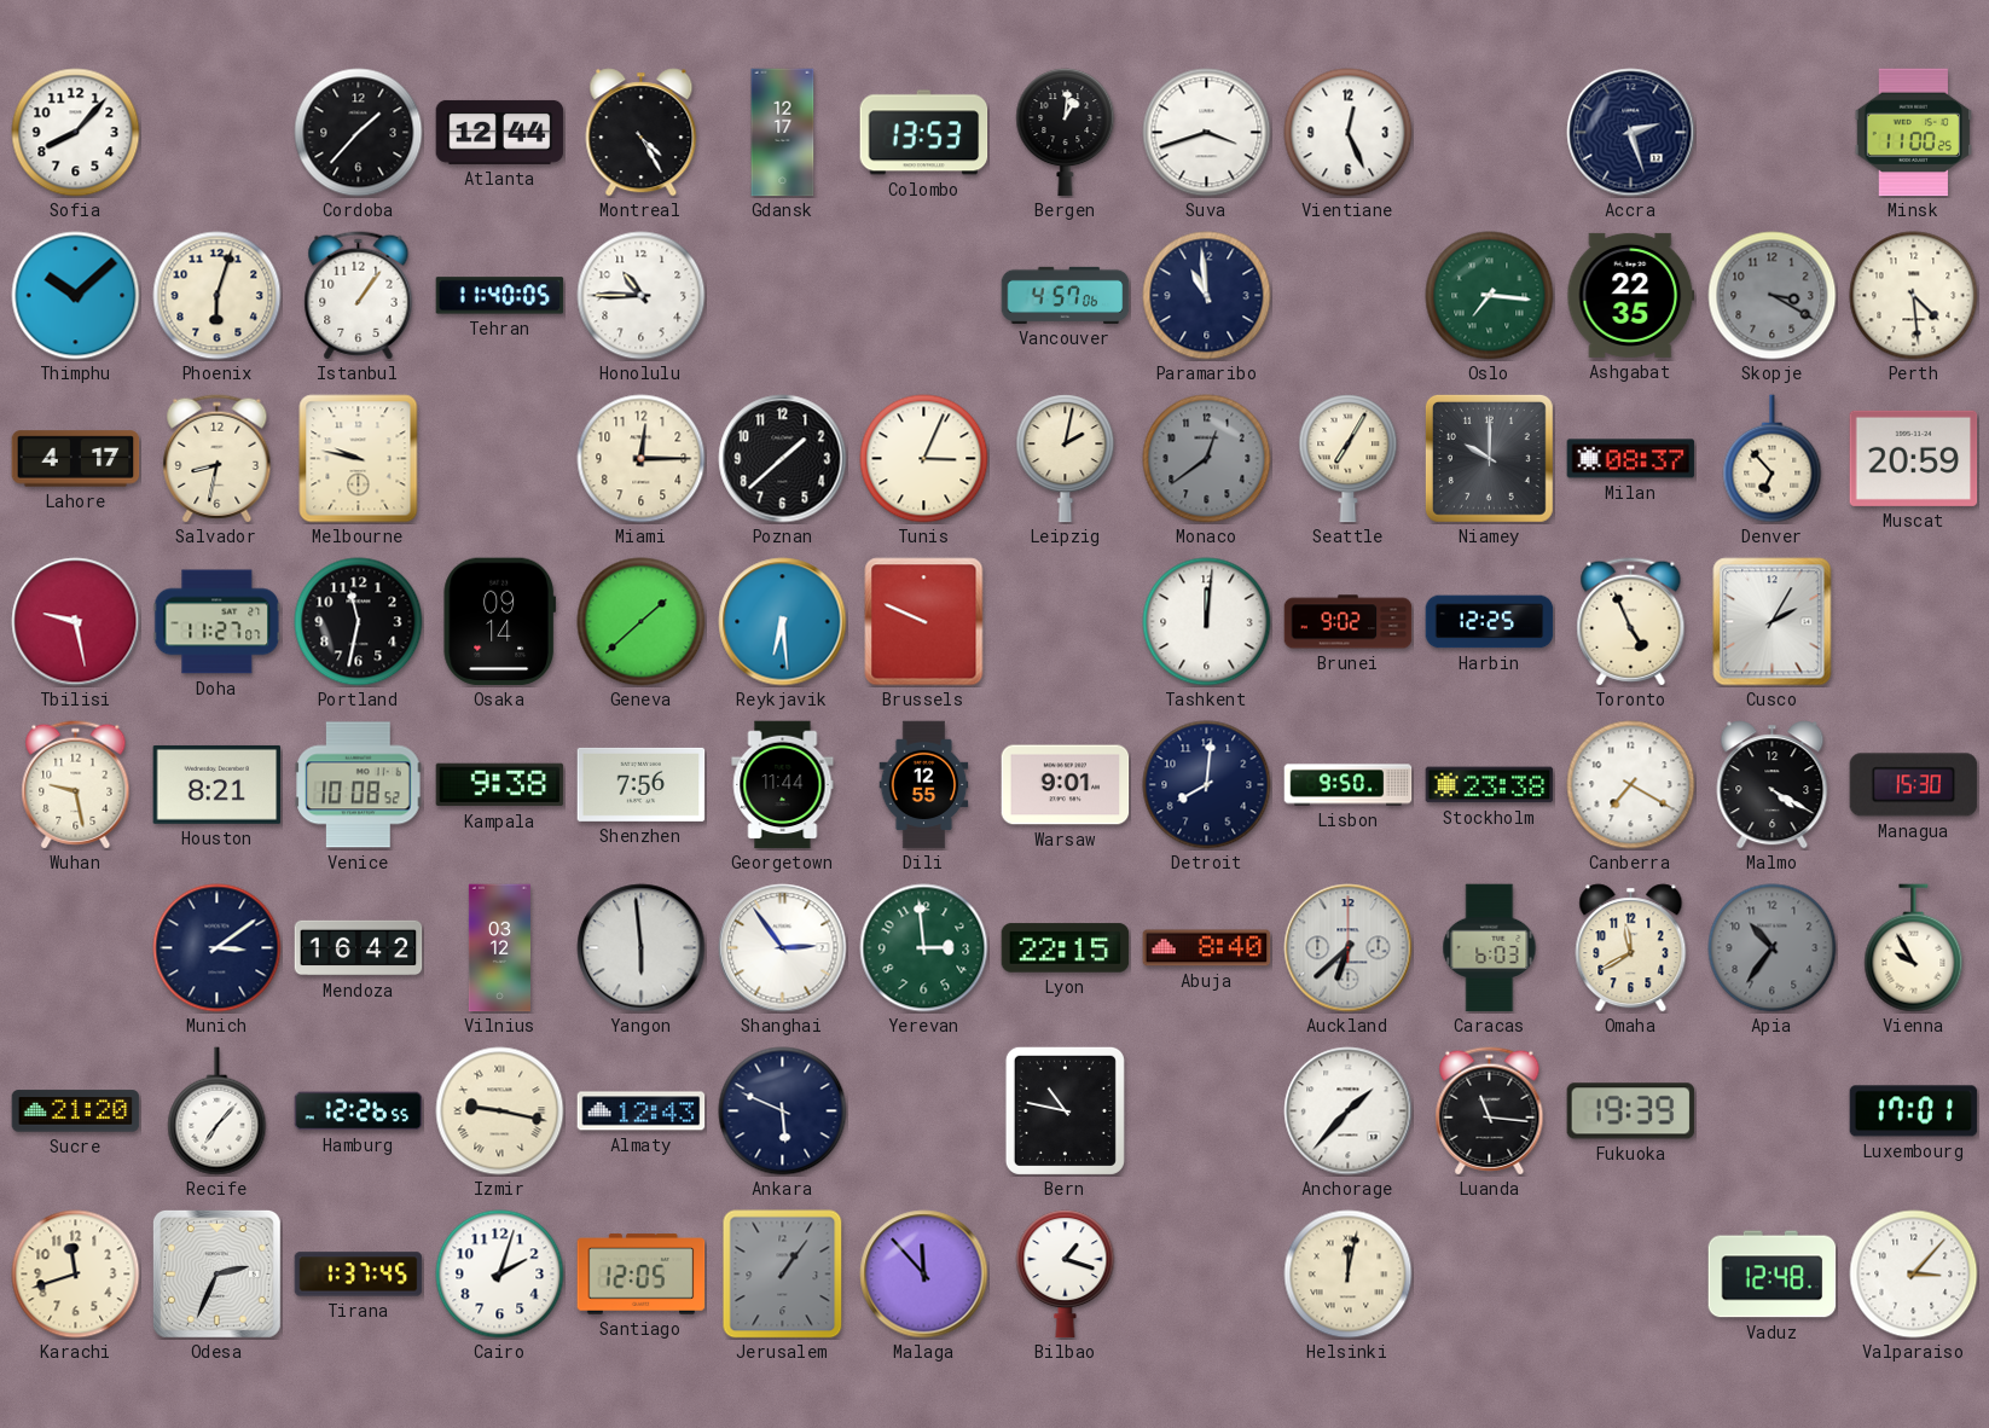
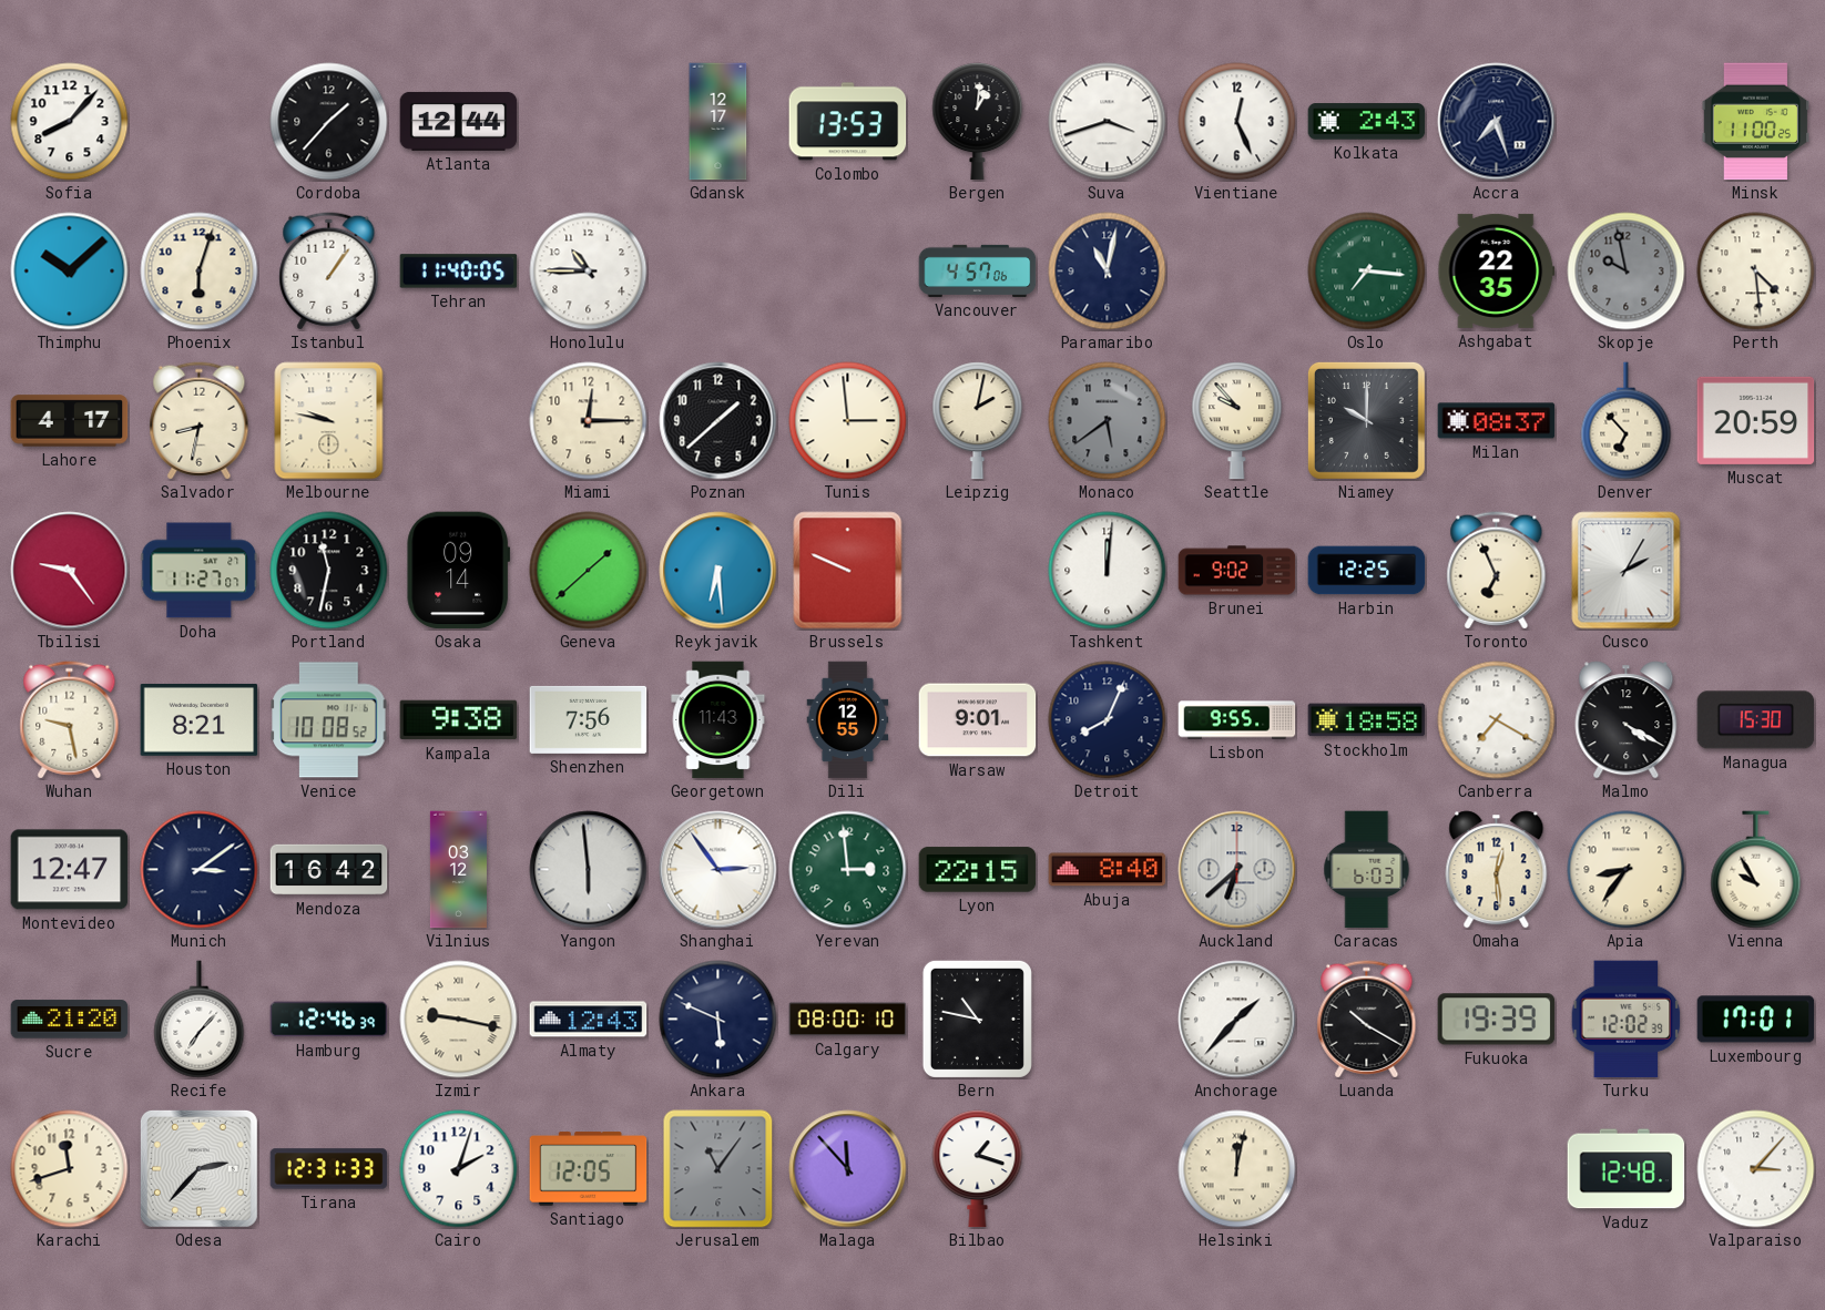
Montreal: 4:25 -> none
Kolkata: none -> 2:43
Accra: 2:27 -> 7:27
Paramaribo: 10:59 -> 11:02
Skopje: 3:20 -> 9:58
Tunis: 3:04 -> 2:59
Monaco: 12:39 -> 5:39
Seattle: 7:05 -> 9:53
Tbilisi: 9:28 -> 9:24
Toronto: 4:56 -> 6:56
Georgetown: 11:44 -> 11:43
Detroit: 8:01 -> 8:04
Lisbon: 9:50 -> 9:55
Stockholm: 23:38 -> 18:58
Montevideo: none -> 12:47
Omaha: 11:40 -> 12:29
Apia: 10:36 -> 8:36
Apia dial: grey -> cream
Hamburg: 12:26 -> 12:46
Calgary: none -> 08:00
Luanda: 11:16 -> 10:20
Turku: none -> 12:02
Odesa: 2:34 -> 2:37
Tirana: 1:37 -> 12:31
Jerusalem: 1:06 -> 11:06
